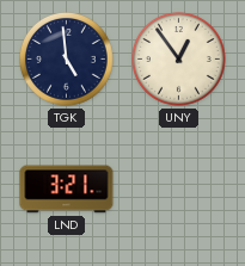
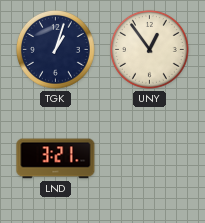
TGK: 4:59 -> 1:03
